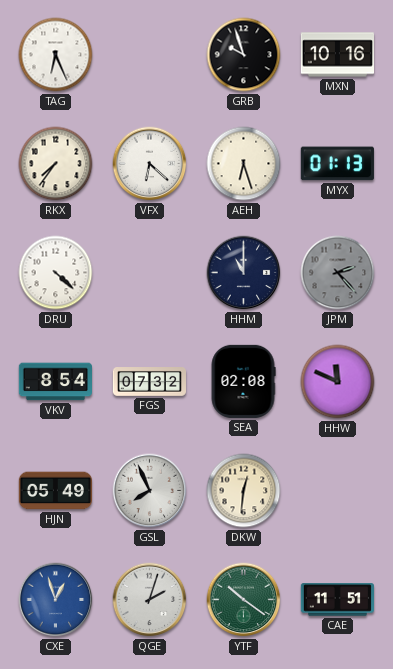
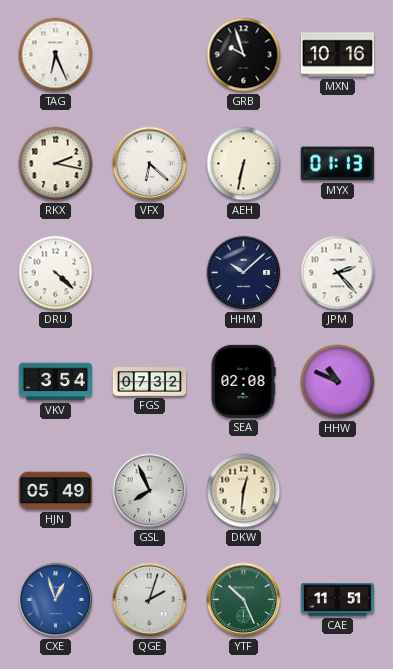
RKX: 7:36 -> 2:17
AEH: 6:27 -> 6:32
HHM: 11:00 -> 10:08
JPM dial: grey -> white
VKV: 8:54 -> 3:54
HHW: 11:49 -> 10:49
YTF: 10:21 -> 10:26
